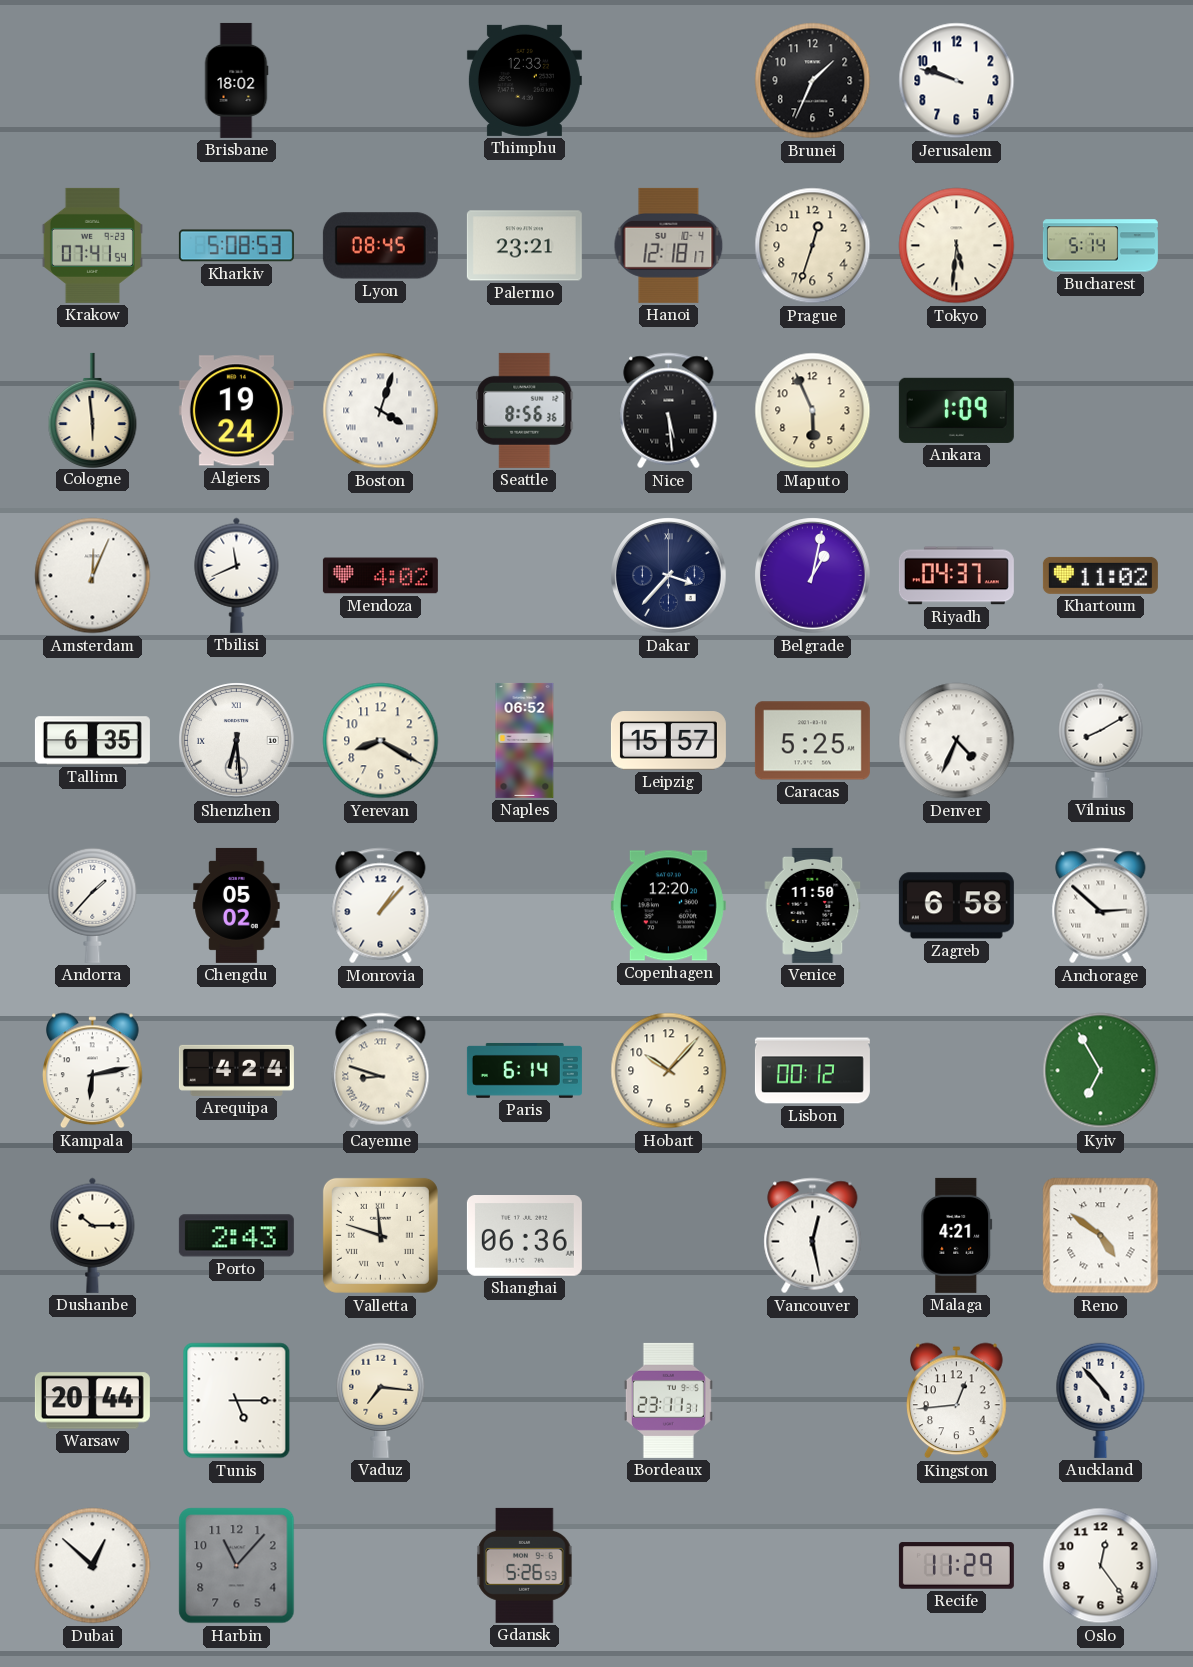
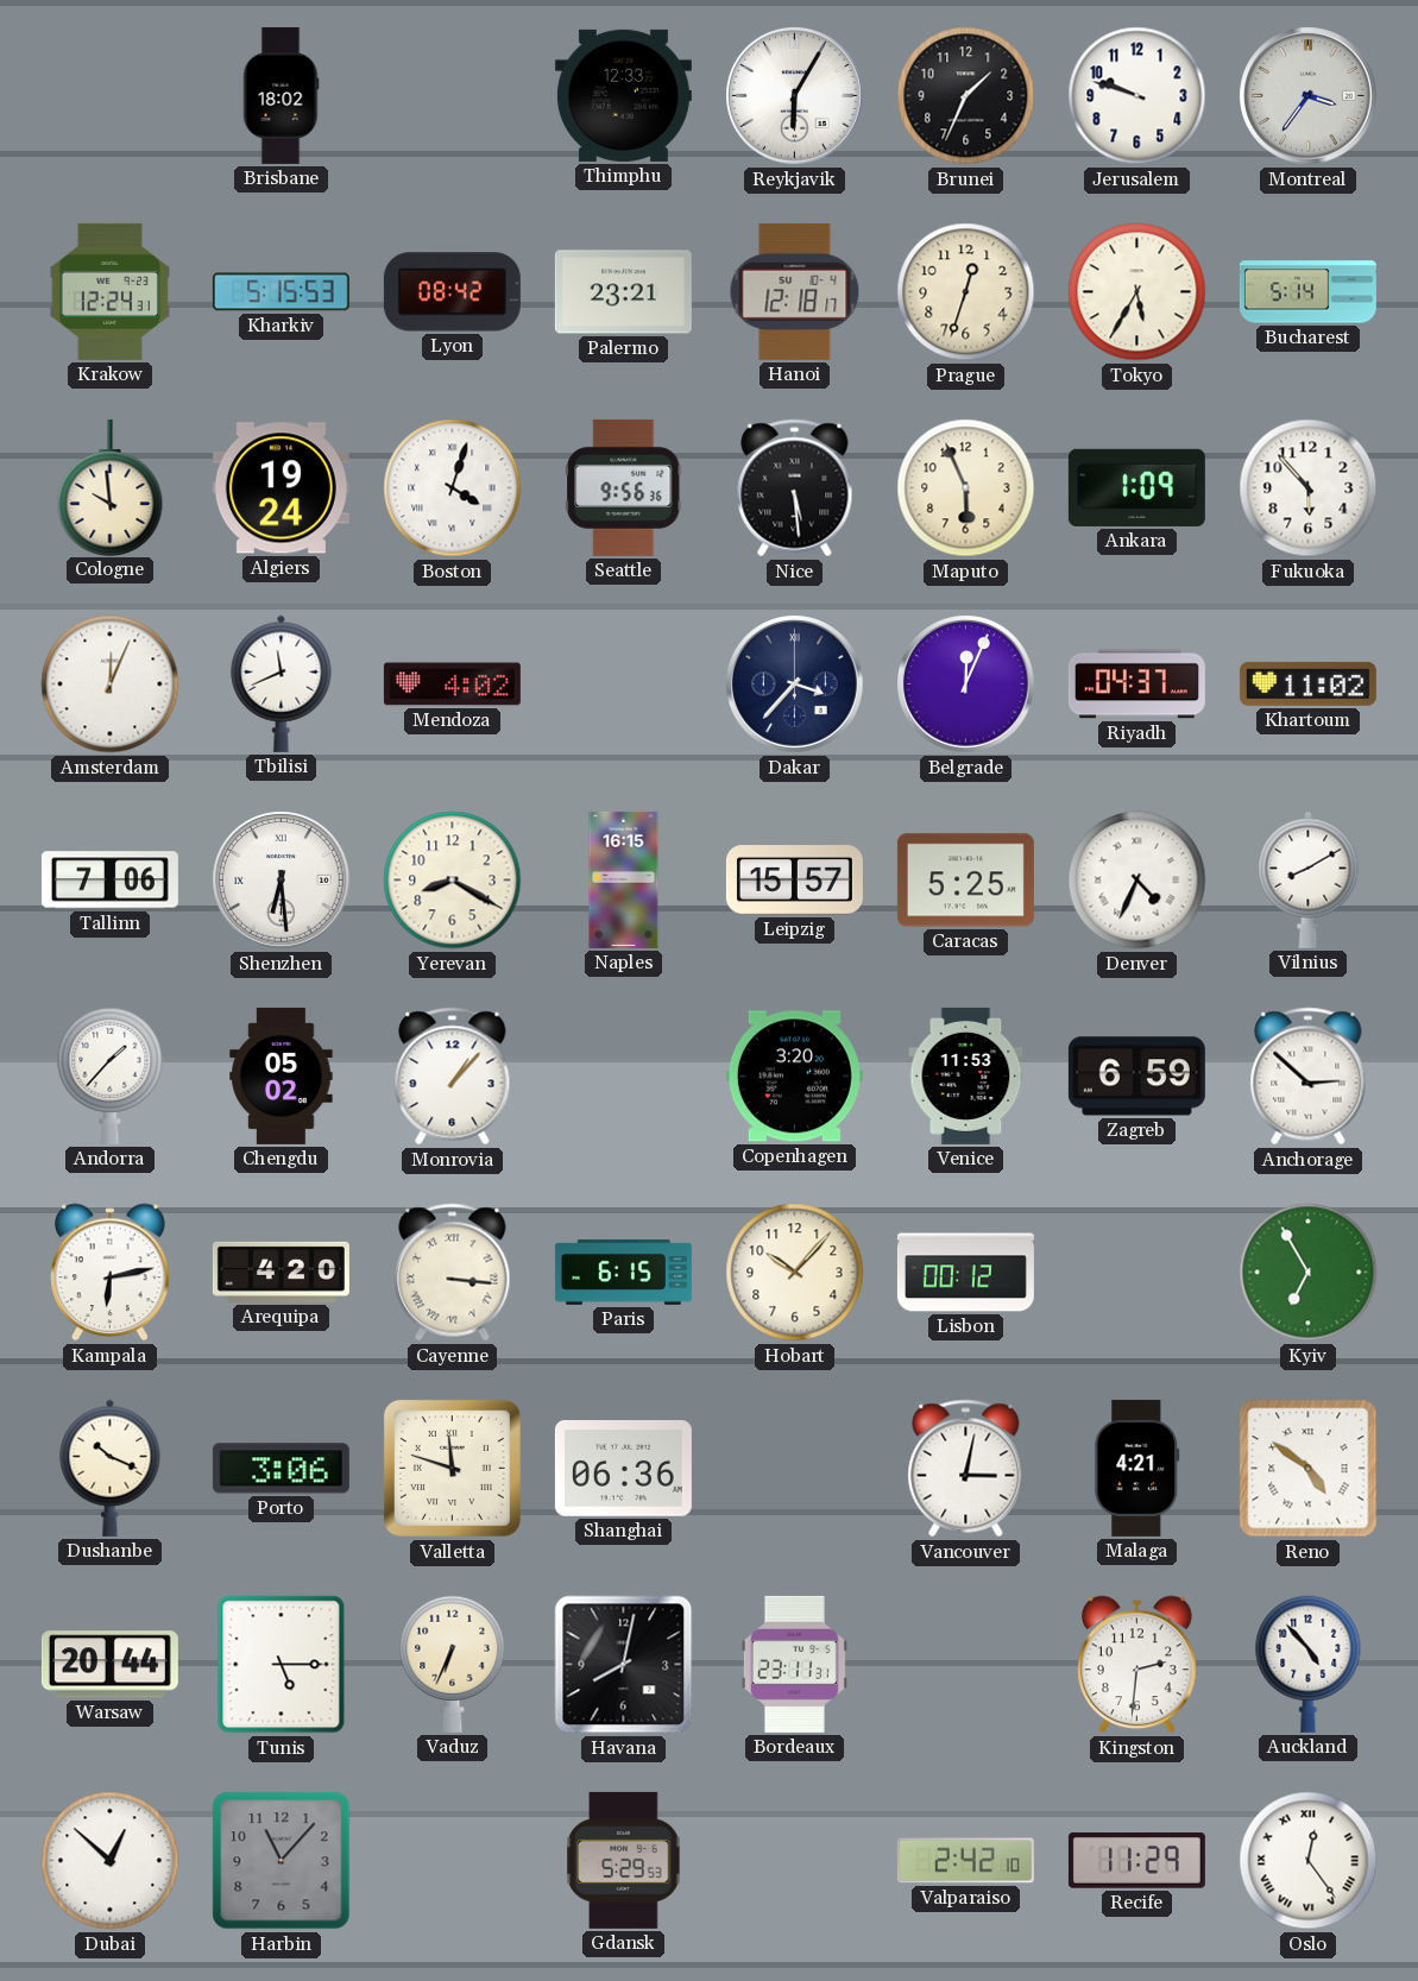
Reykjavik: none -> 6:05
Montreal: none -> 3:36
Krakow: 07:41 -> 12:24
Kharkiv: 5:08 -> 5:15
Lyon: 08:45 -> 08:42
Tokyo: 5:31 -> 5:35
Cologne: 5:59 -> 9:59
Seattle: 8:56 -> 9:56
Fukuoka: none -> 5:53
Belgrade: 1:02 -> 12:04
Tallinn: 6:35 -> 7:06
Naples: 06:52 -> 16:15
Copenhagen: 12:20 -> 3:20
Venice: 11:50 -> 11:53
Zagreb: 6:58 -> 6:59
Arequipa: 4:24 -> 4:20
Cayenne: 8:48 -> 3:16
Paris: 6:14 -> 6:15
Dushanbe: 10:15 -> 10:19
Porto: 2:43 -> 3:06
Vancouver: 12:28 -> 3:02
Vaduz: 7:16 -> 6:34
Havana: none -> 8:02
Kingston: 12:44 -> 2:31
Gdansk: 5:26 -> 5:29
Valparaiso: none -> 2:42
Oslo numerals: Arabic -> Roman
